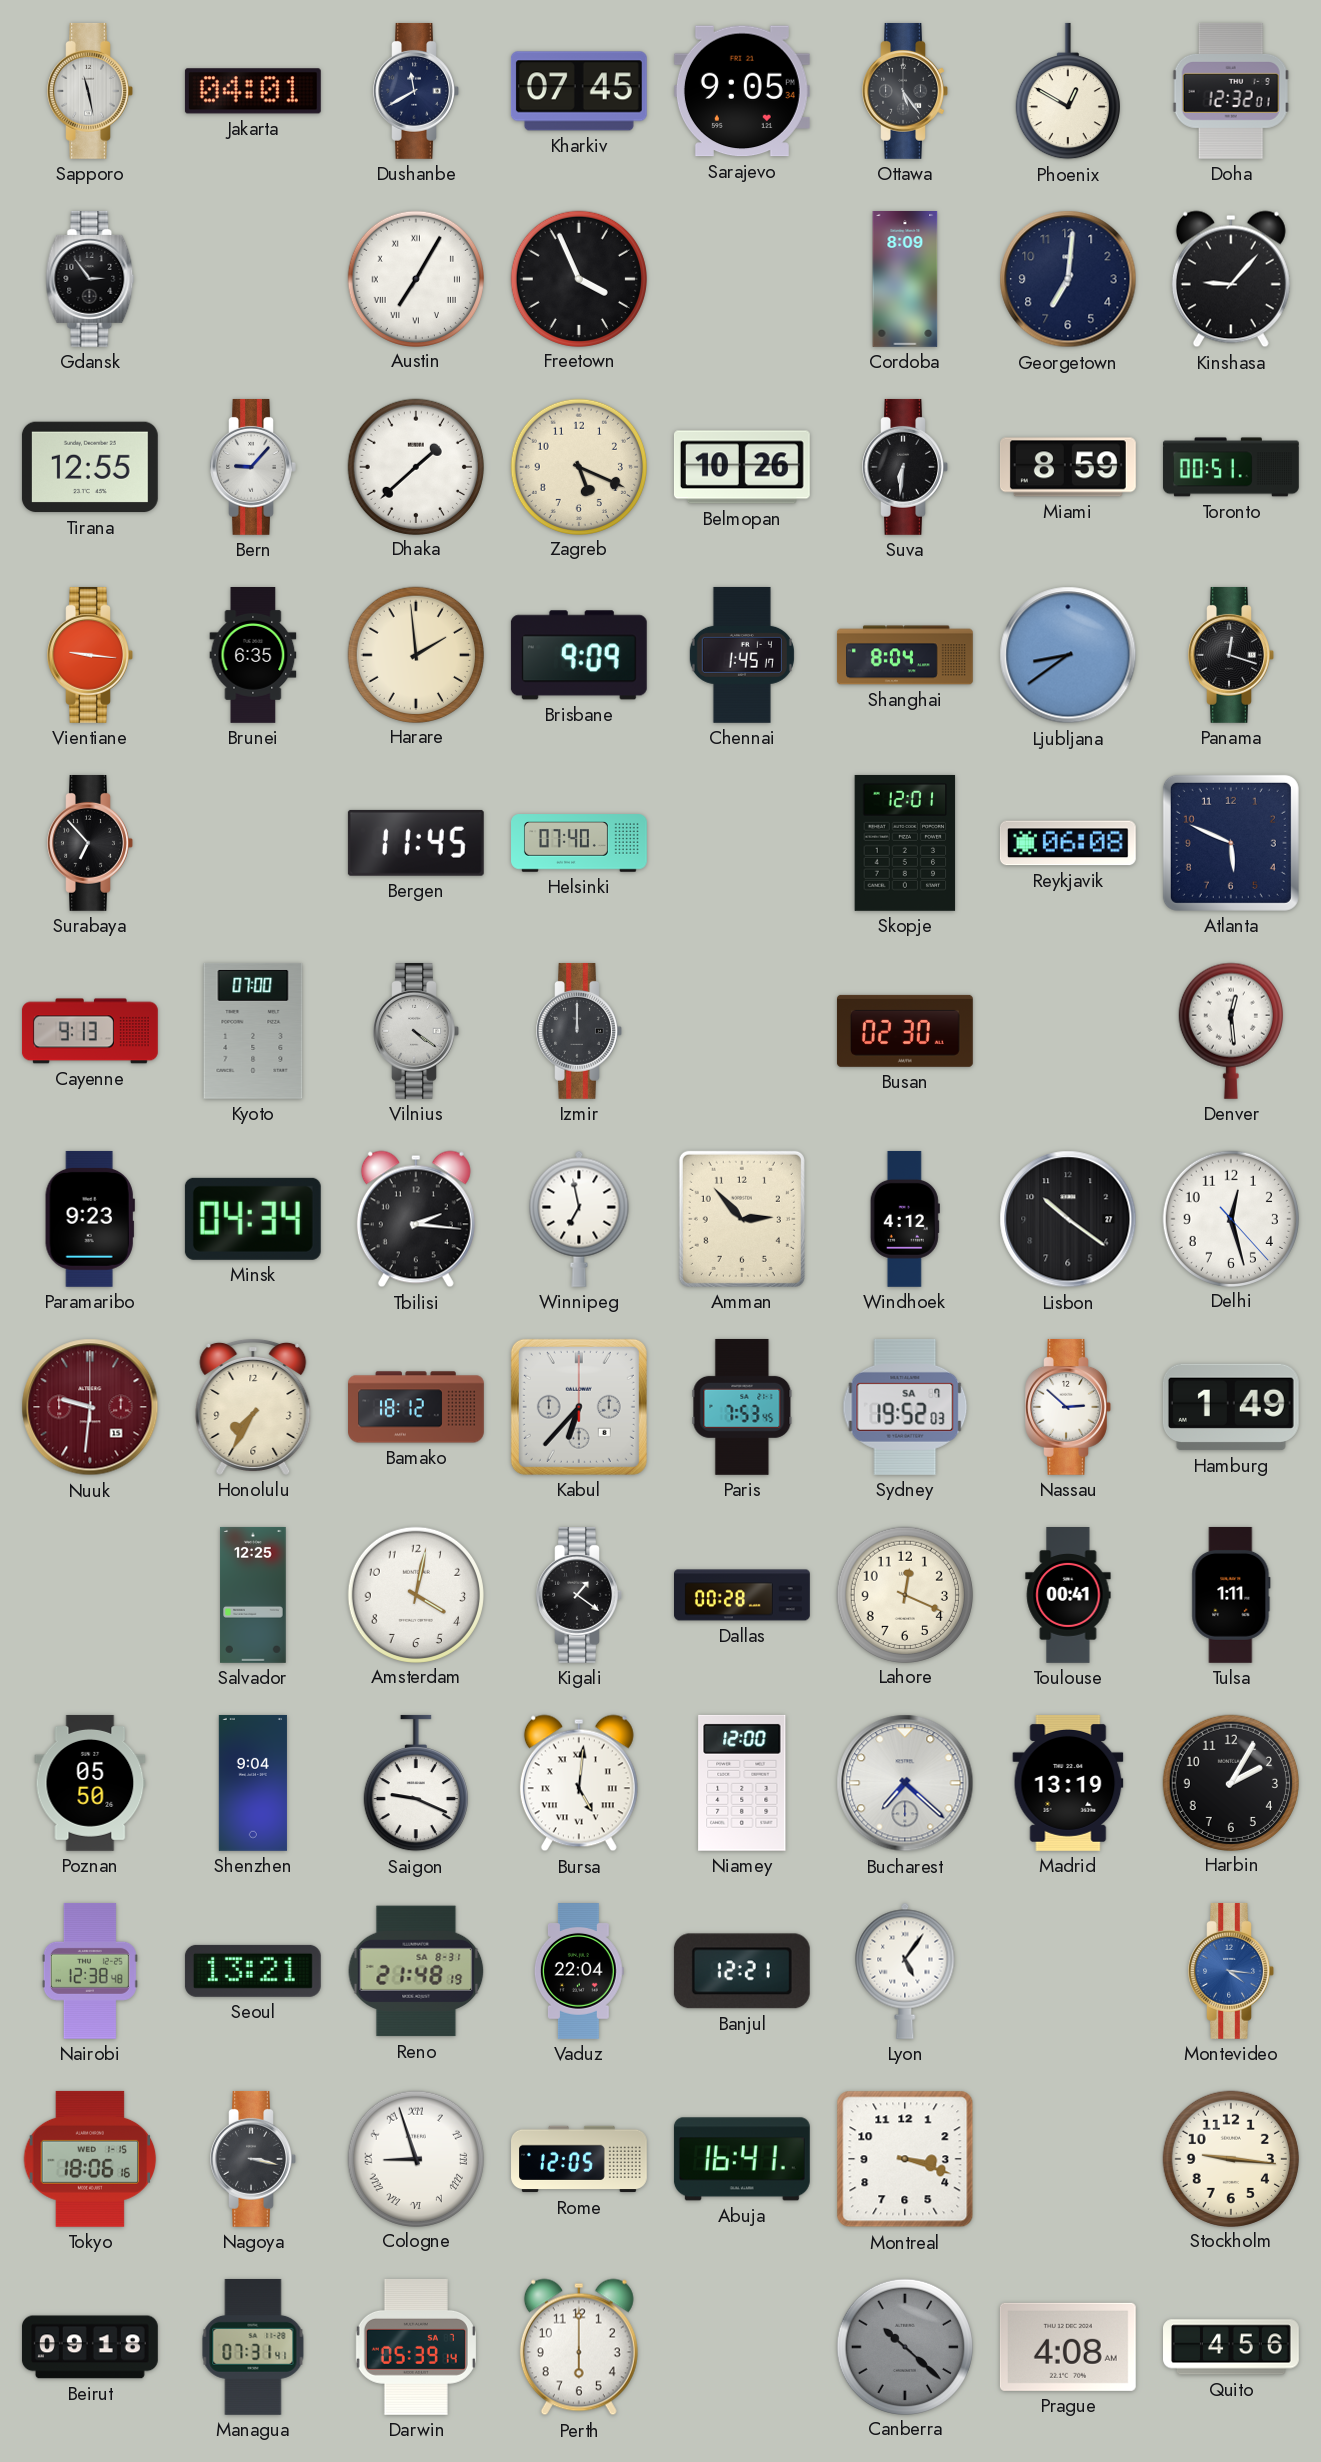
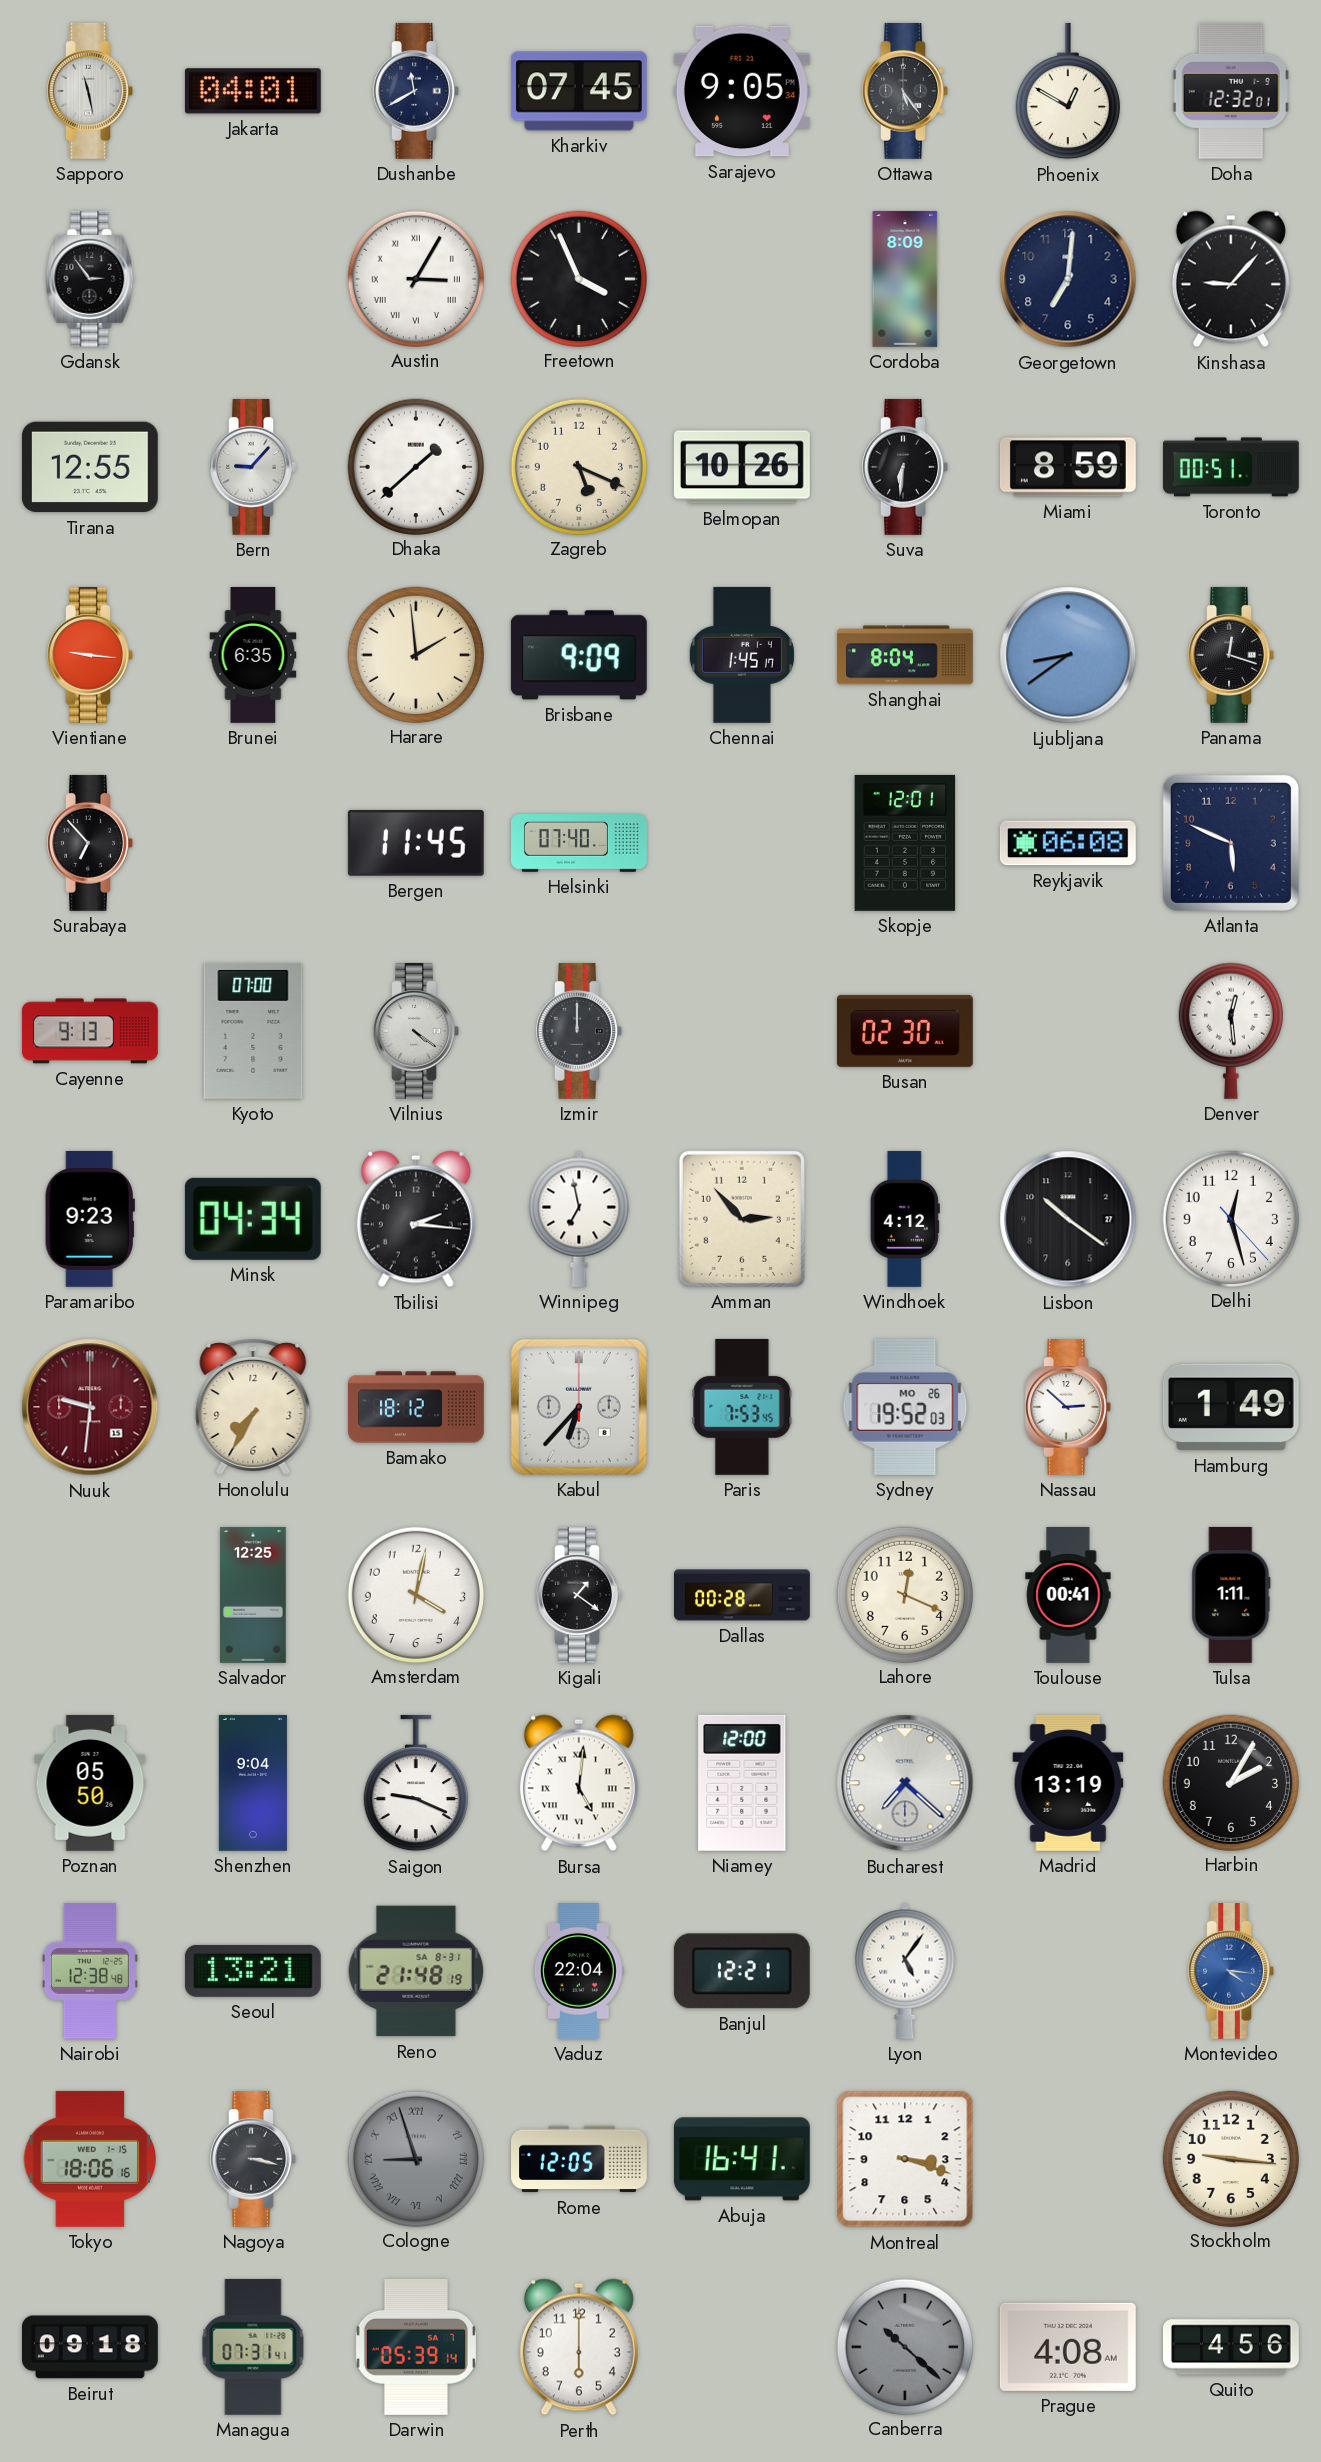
Austin: 7:05 -> 3:05
Sydney date: SA 7 -> MO 26
Cologne dial: white -> grey
